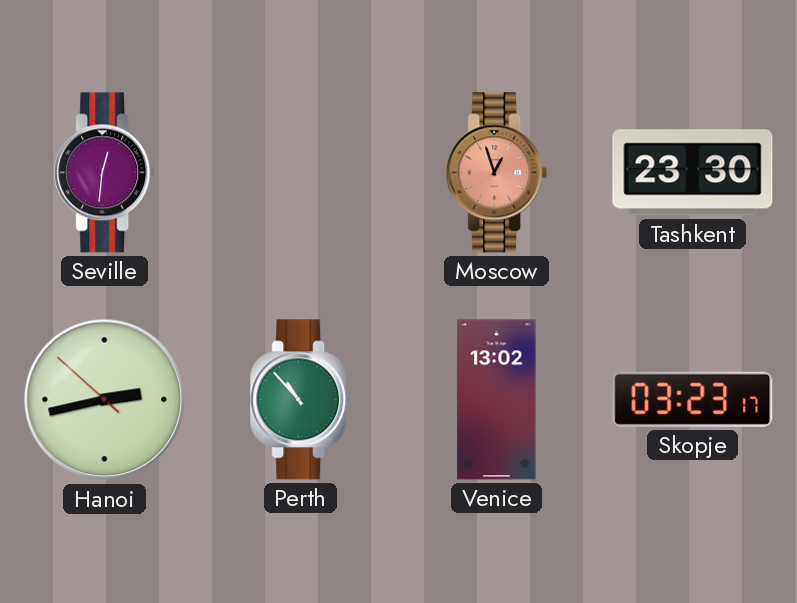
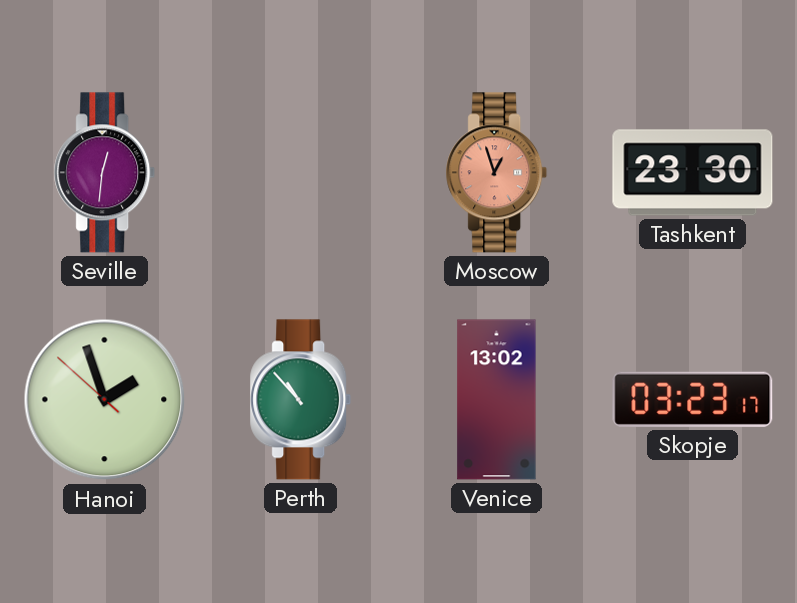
Hanoi: 2:42 -> 1:56
